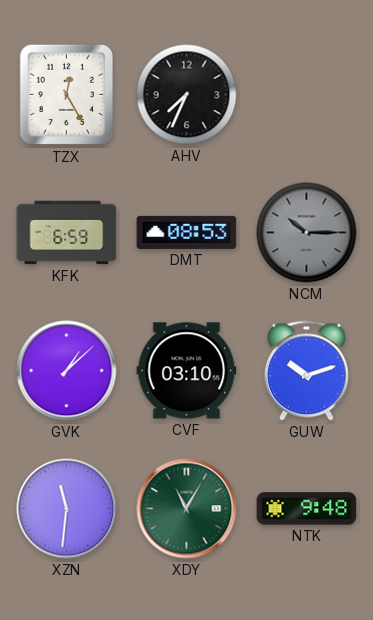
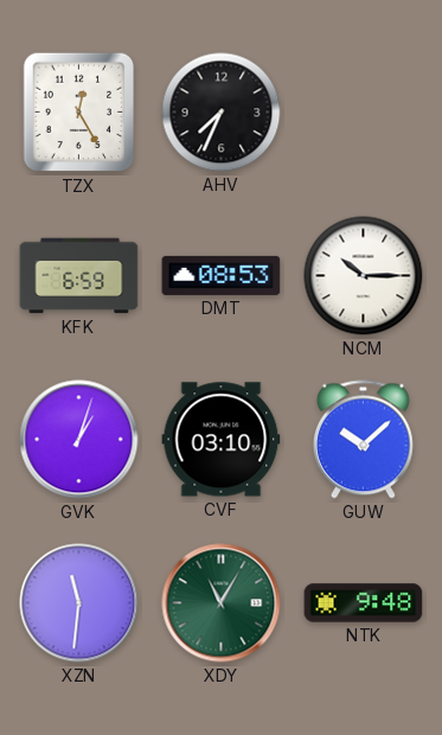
NCM dial: grey -> white
GVK: 1:08 -> 1:03
GUW: 10:12 -> 10:08
